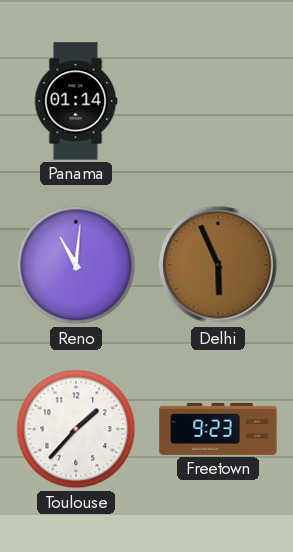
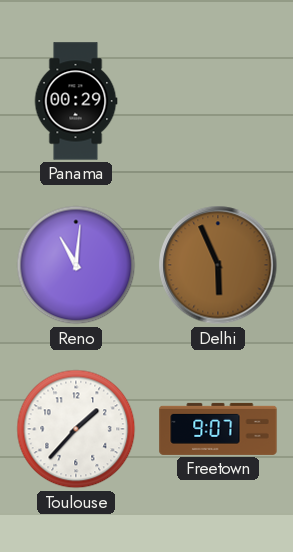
Panama: 01:14 -> 00:29
Freetown: 9:23 -> 9:07
